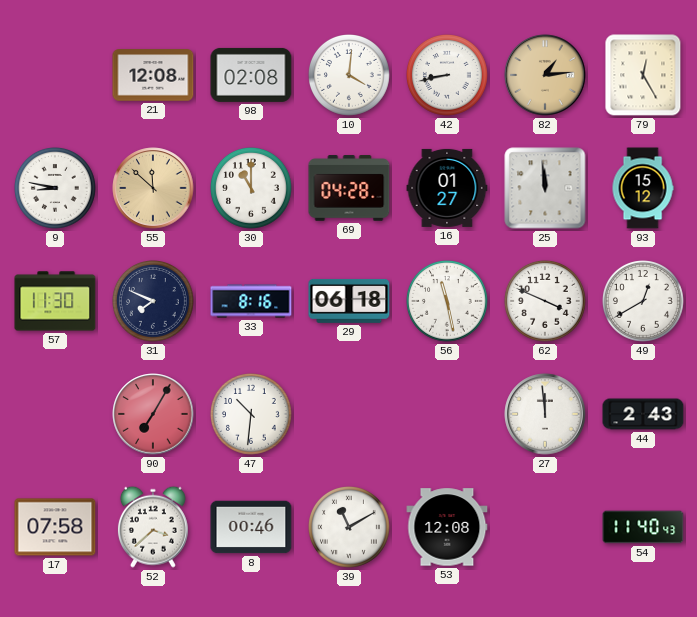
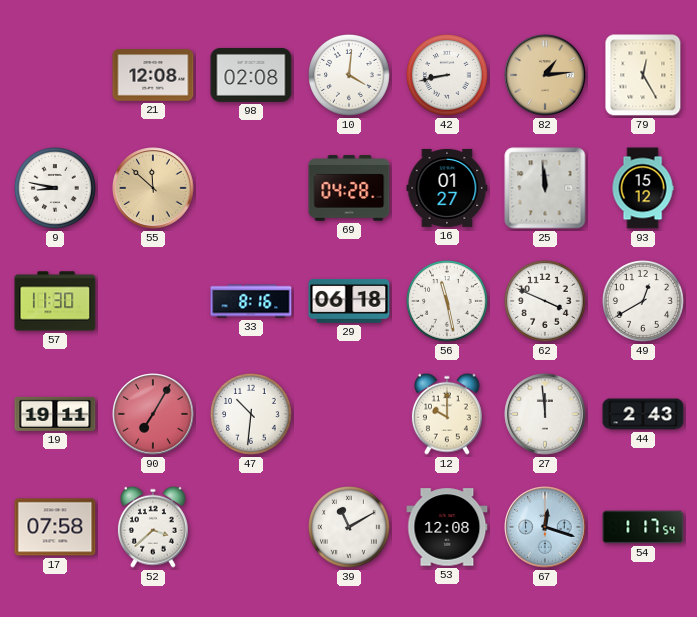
30: 11:00 -> none
31: 7:49 -> none
19: none -> 19:11
12: none -> 10:00
8: 00:46 -> none
67: none -> 12:18
54: 11:40 -> 1:17
